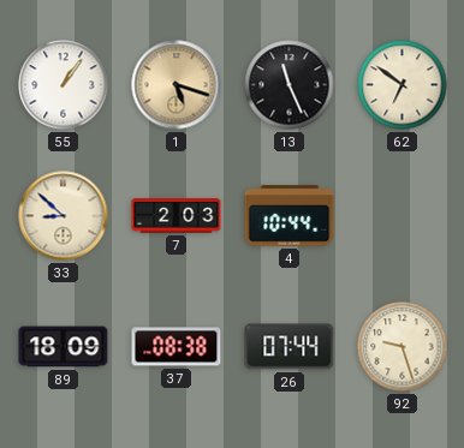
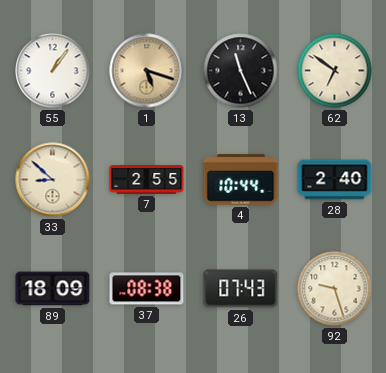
7: 2:03 -> 2:55
28: none -> 2:40
26: 07:44 -> 07:43
